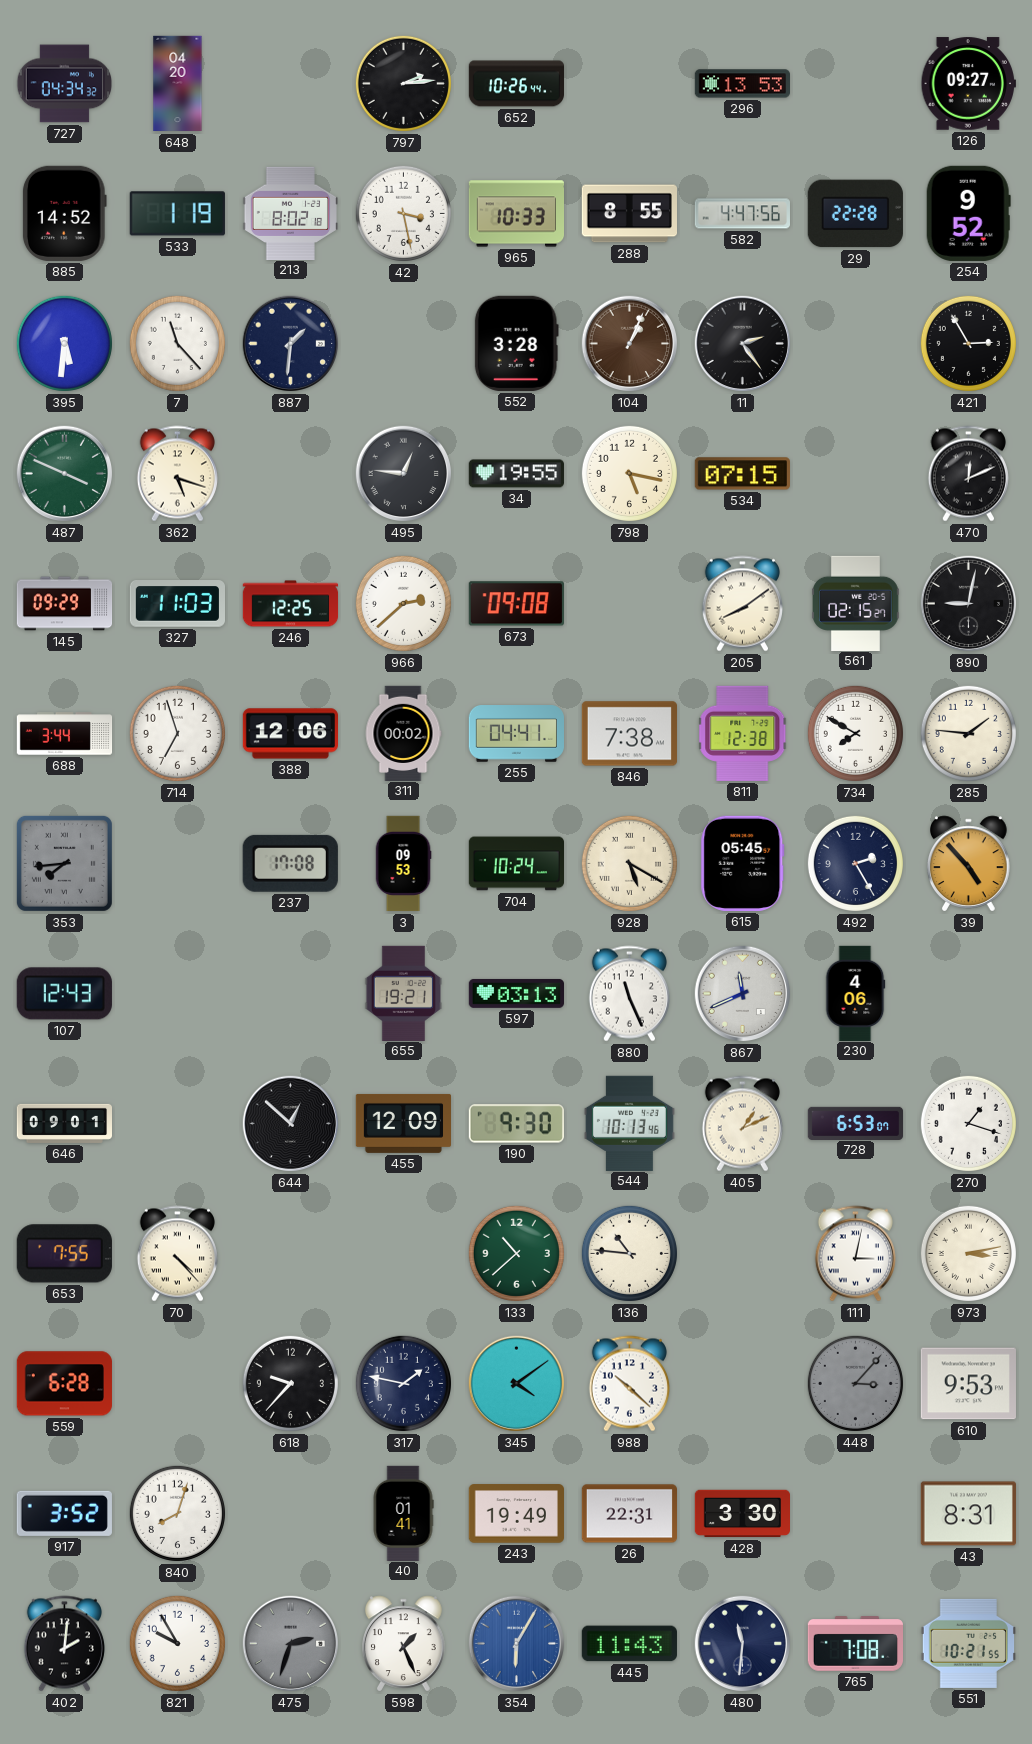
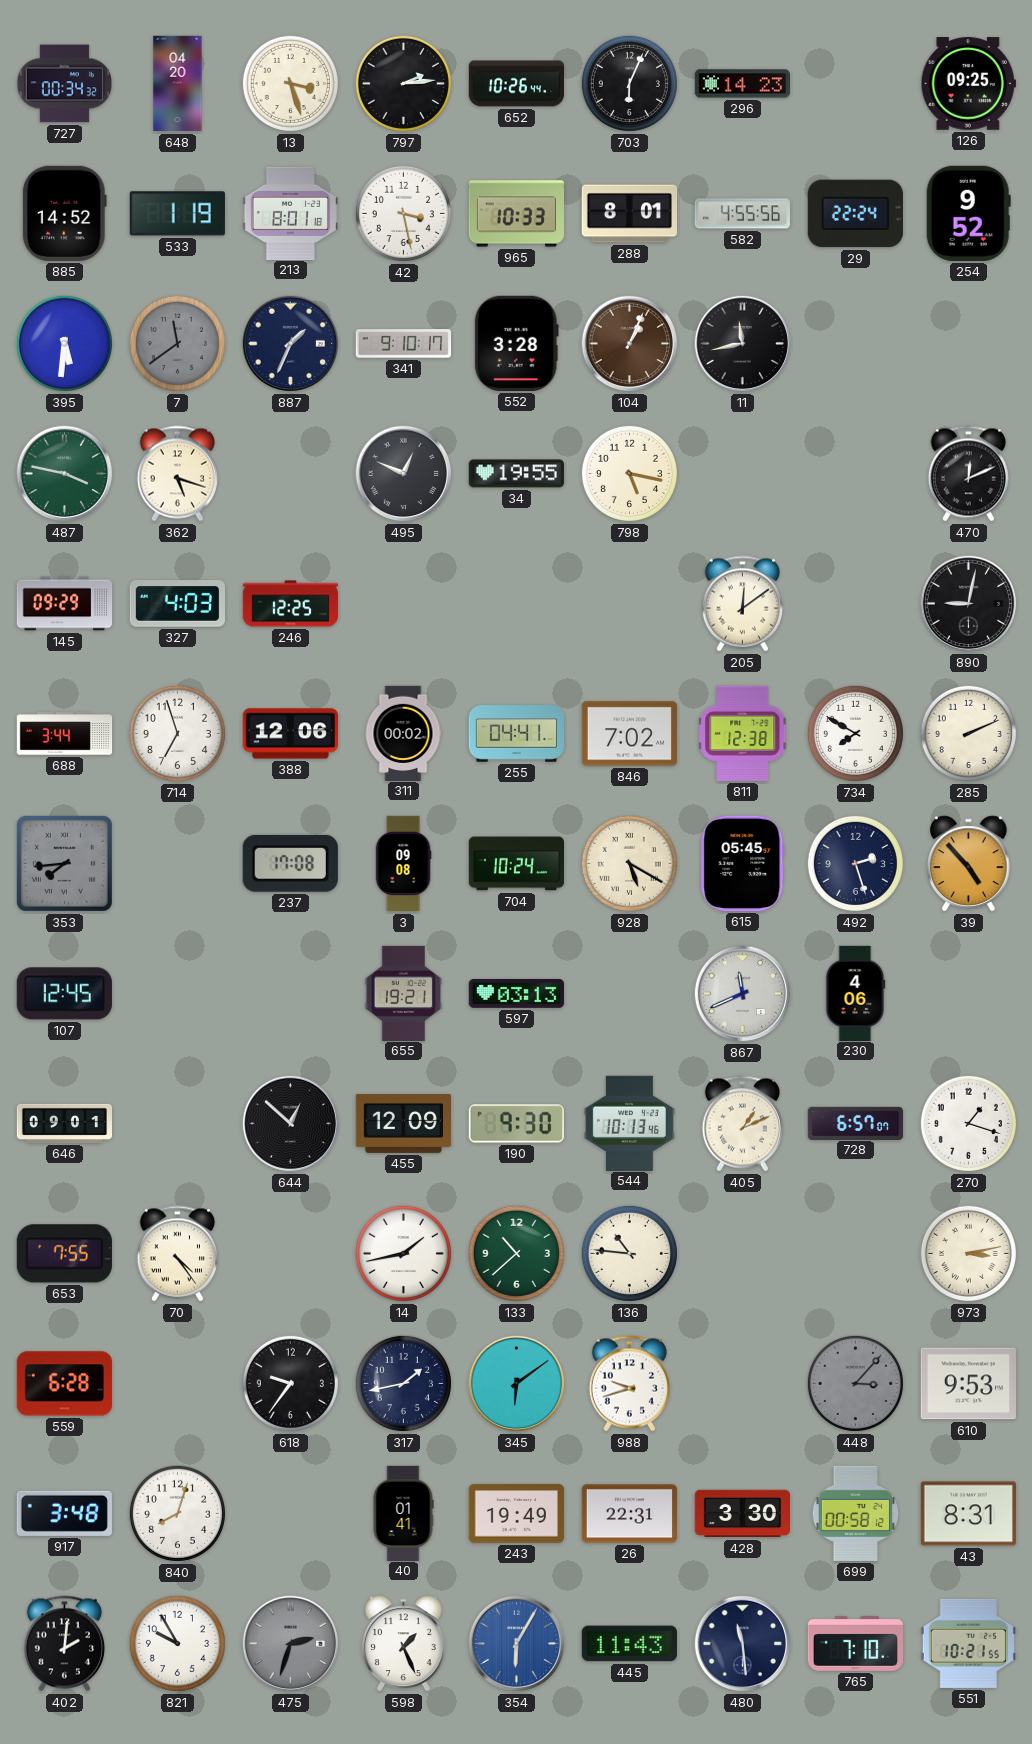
727: 04:34 -> 00:34
13: none -> 3:27
703: none -> 6:04
296: 13:53 -> 14:23
126: 09:27 -> 09:25
213: 8:02 -> 8:01
288: 8:55 -> 8:01
582: 4:47 -> 4:55
29: 22:28 -> 22:24
7: 11:23 -> 11:39
7 dial: white -> grey
887: 1:31 -> 1:34
341: none -> 9:10
11: 2:24 -> 11:43
421: 2:55 -> none
487: 3:49 -> 3:47
495: 12:46 -> 12:49
534: 07:15 -> none
327: 11:03 -> 4:03
966: 2:38 -> none
673: 09:08 -> none
205: 8:09 -> 12:09
561: 02:15 -> none
846: 7:38 -> 7:02
285: 1:46 -> 2:11
3: 09:53 -> 09:08
492: 2:25 -> 2:27
107: 12:43 -> 12:45
880: 11:26 -> none
728: 6:53 -> 6:57
70: 4:23 -> 4:24
14: none -> 1:43
111: 3:02 -> none
618: 9:37 -> 9:36
317: 1:47 -> 1:43
345: 4:09 -> 6:09
988: 10:22 -> 9:42
917: 3:52 -> 3:48
699: none -> 00:58
480: 11:31 -> 11:29
765: 7:08 -> 7:10
